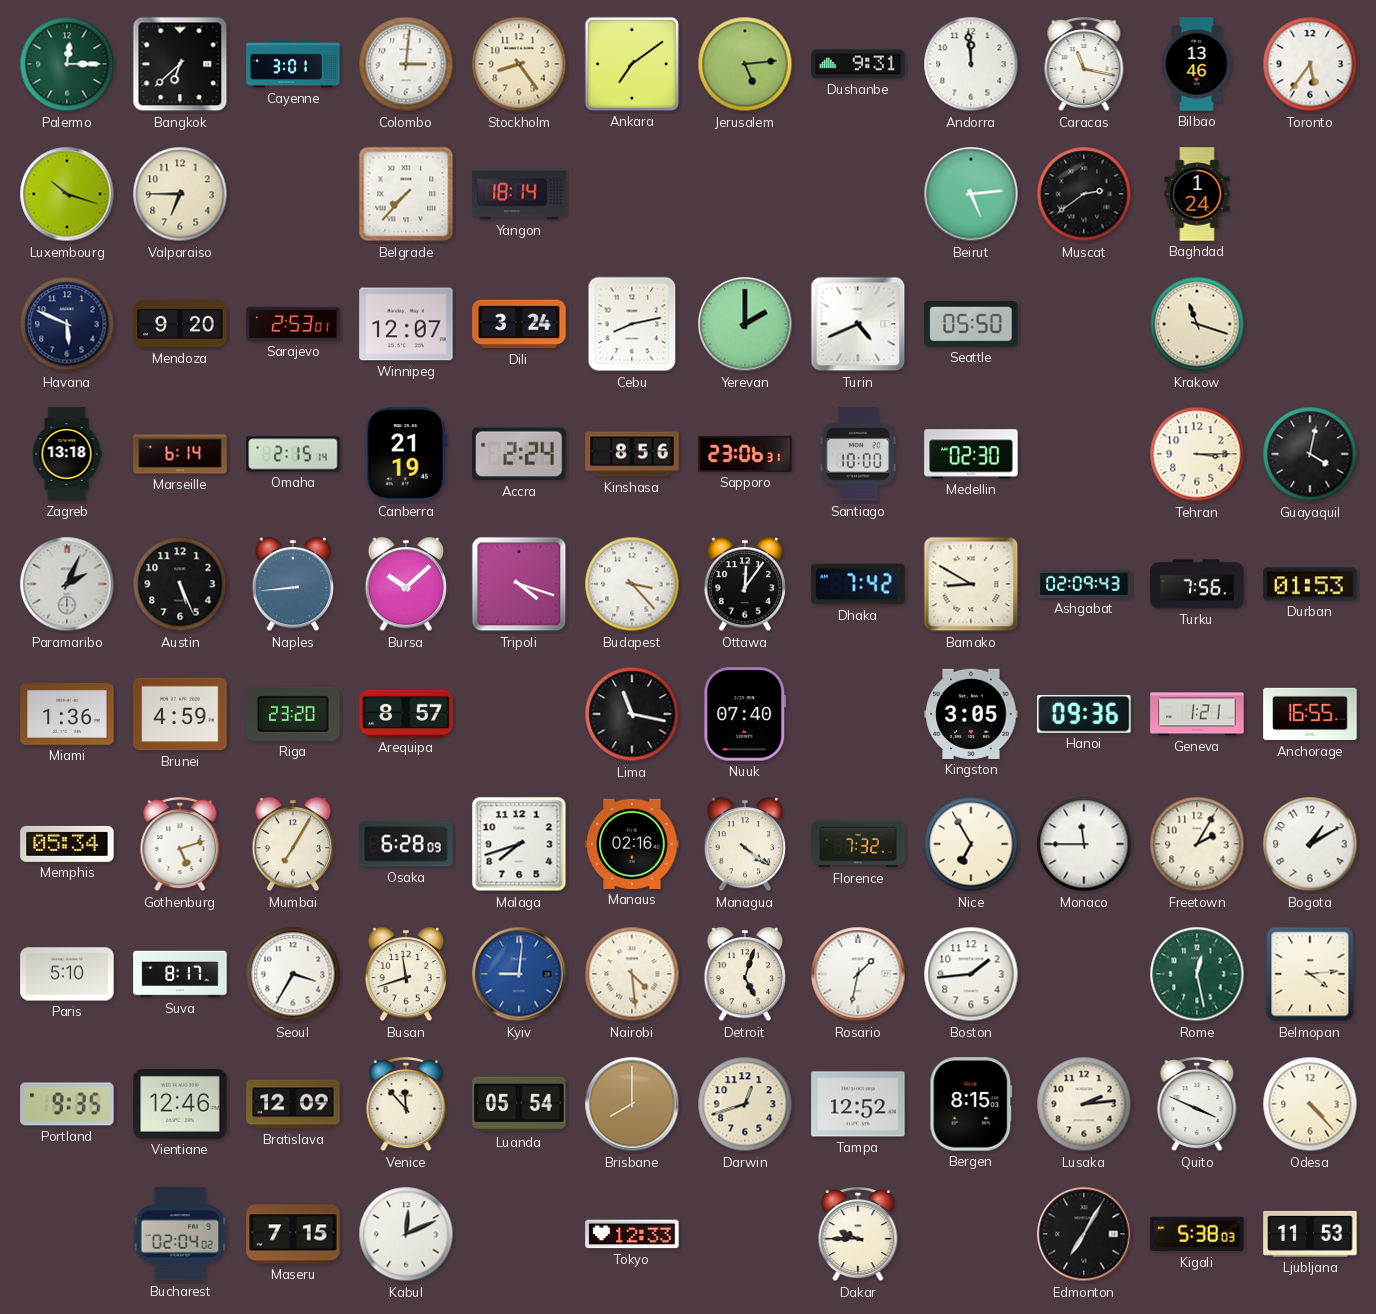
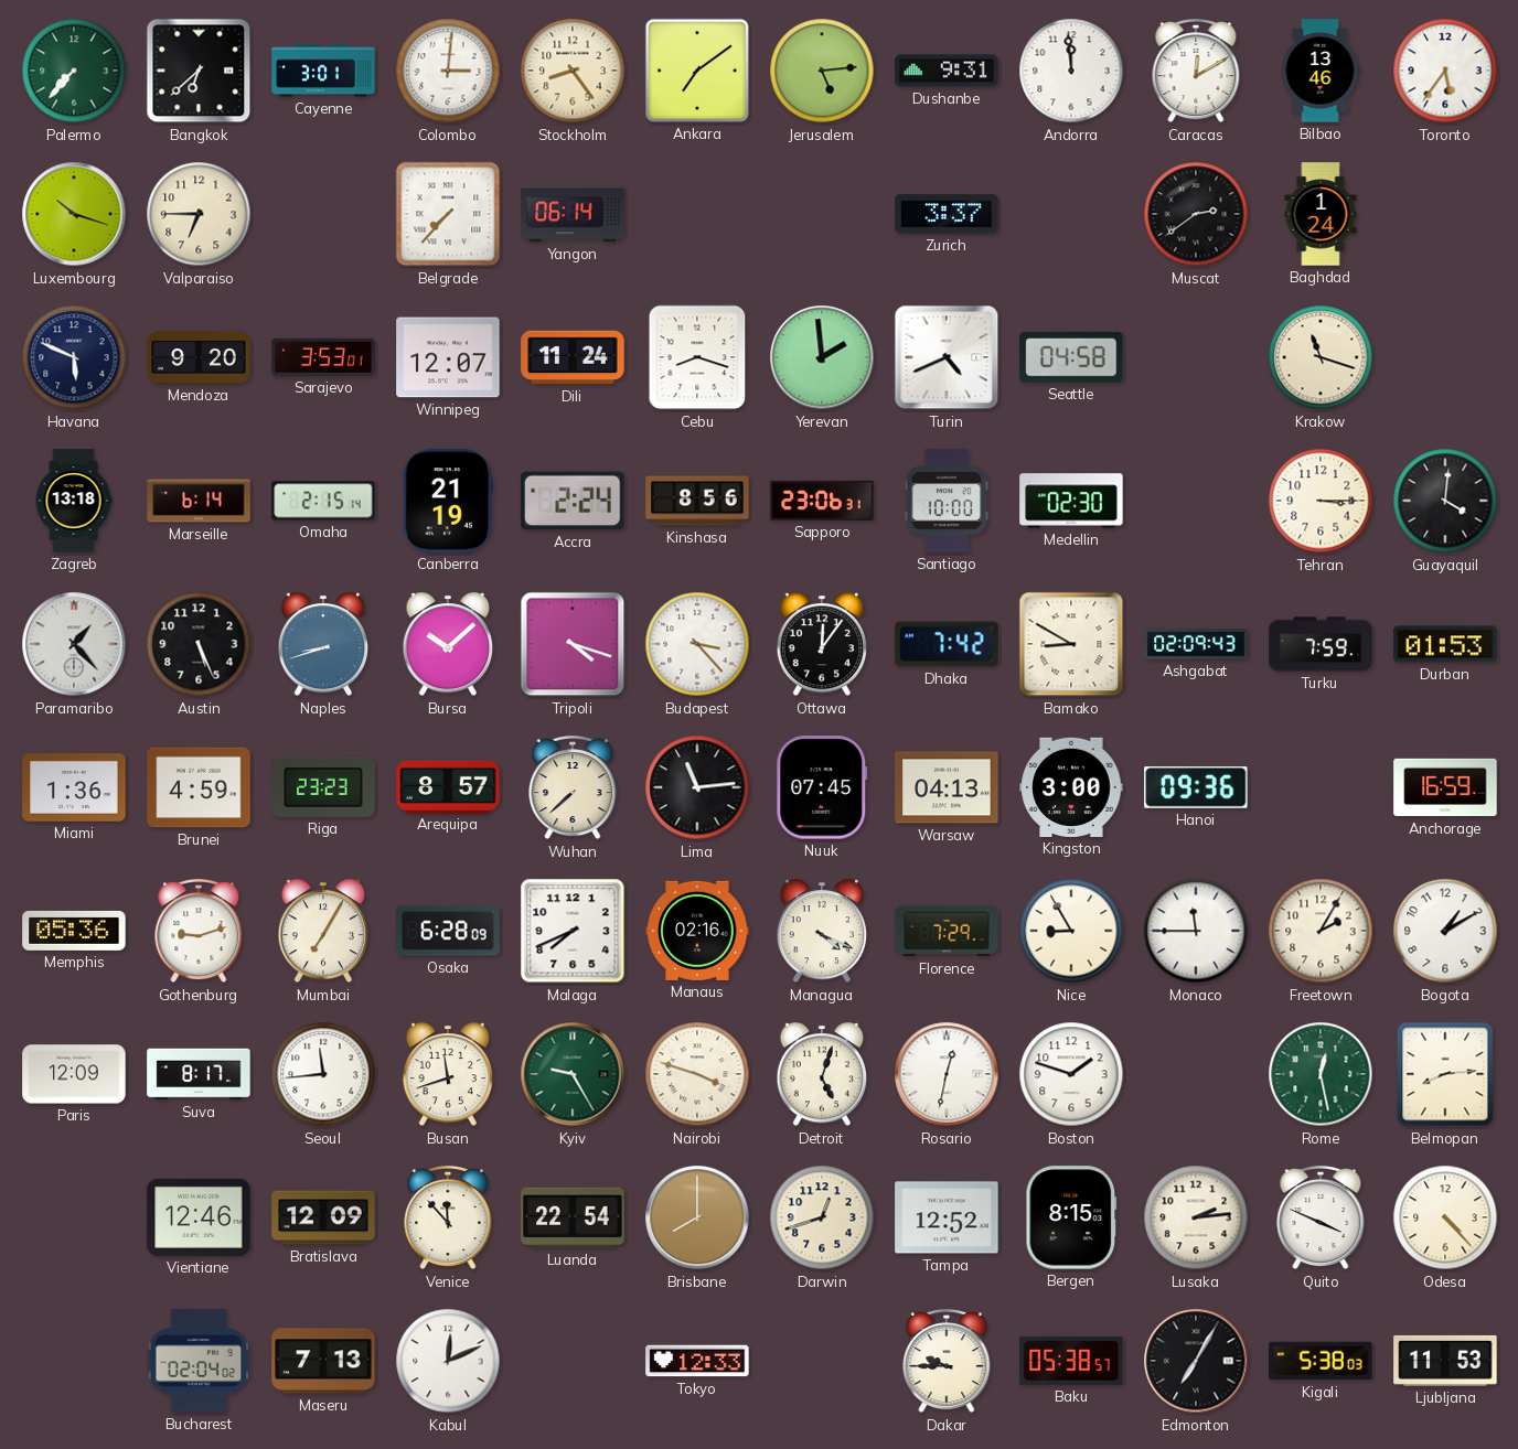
Palermo: 12:15 -> 7:37
Caracas: 11:17 -> 12:10
Yangon: 18:14 -> 06:14
Zurich: none -> 3:37
Beirut: 5:14 -> none
Sarajevo: 2:53 -> 3:53
Dili: 3:24 -> 11:24
Cebu: 8:13 -> 8:18
Yerevan: 2:00 -> 1:59
Seattle: 05:50 -> 04:58
Guayaquil: 4:02 -> 4:01
Paramaribo: 2:04 -> 1:23
Naples: 8:44 -> 8:42
Turku: 7:56 -> 7:59
Riga: 23:20 -> 23:23
Wuhan: none -> 7:38
Lima: 11:17 -> 11:14
Nuuk: 07:40 -> 07:45
Warsaw: none -> 04:13
Kingston: 3:05 -> 3:00
Geneva: 1:21 -> none
Anchorage: 16:55 -> 16:59
Memphis: 05:34 -> 05:36
Gothenburg: 5:12 -> 9:12
Malaga: 7:42 -> 7:41
Managua: 4:21 -> 4:19
Florence: 7:32 -> 7:29
Nice: 6:55 -> 8:55
Paris: 5:10 -> 12:09
Seoul: 3:35 -> 11:44
Kyiv: 9:01 -> 9:25
Kyiv dial: blue -> green
Nairobi: 4:29 -> 3:48
Rosario: 1:32 -> 12:32
Boston: 1:44 -> 1:48
Belmopan: 4:14 -> 8:14
Portland: 9:35 -> none
Luanda: 05:54 -> 22:54
Maseru: 7:15 -> 7:13
Baku: none -> 05:38
